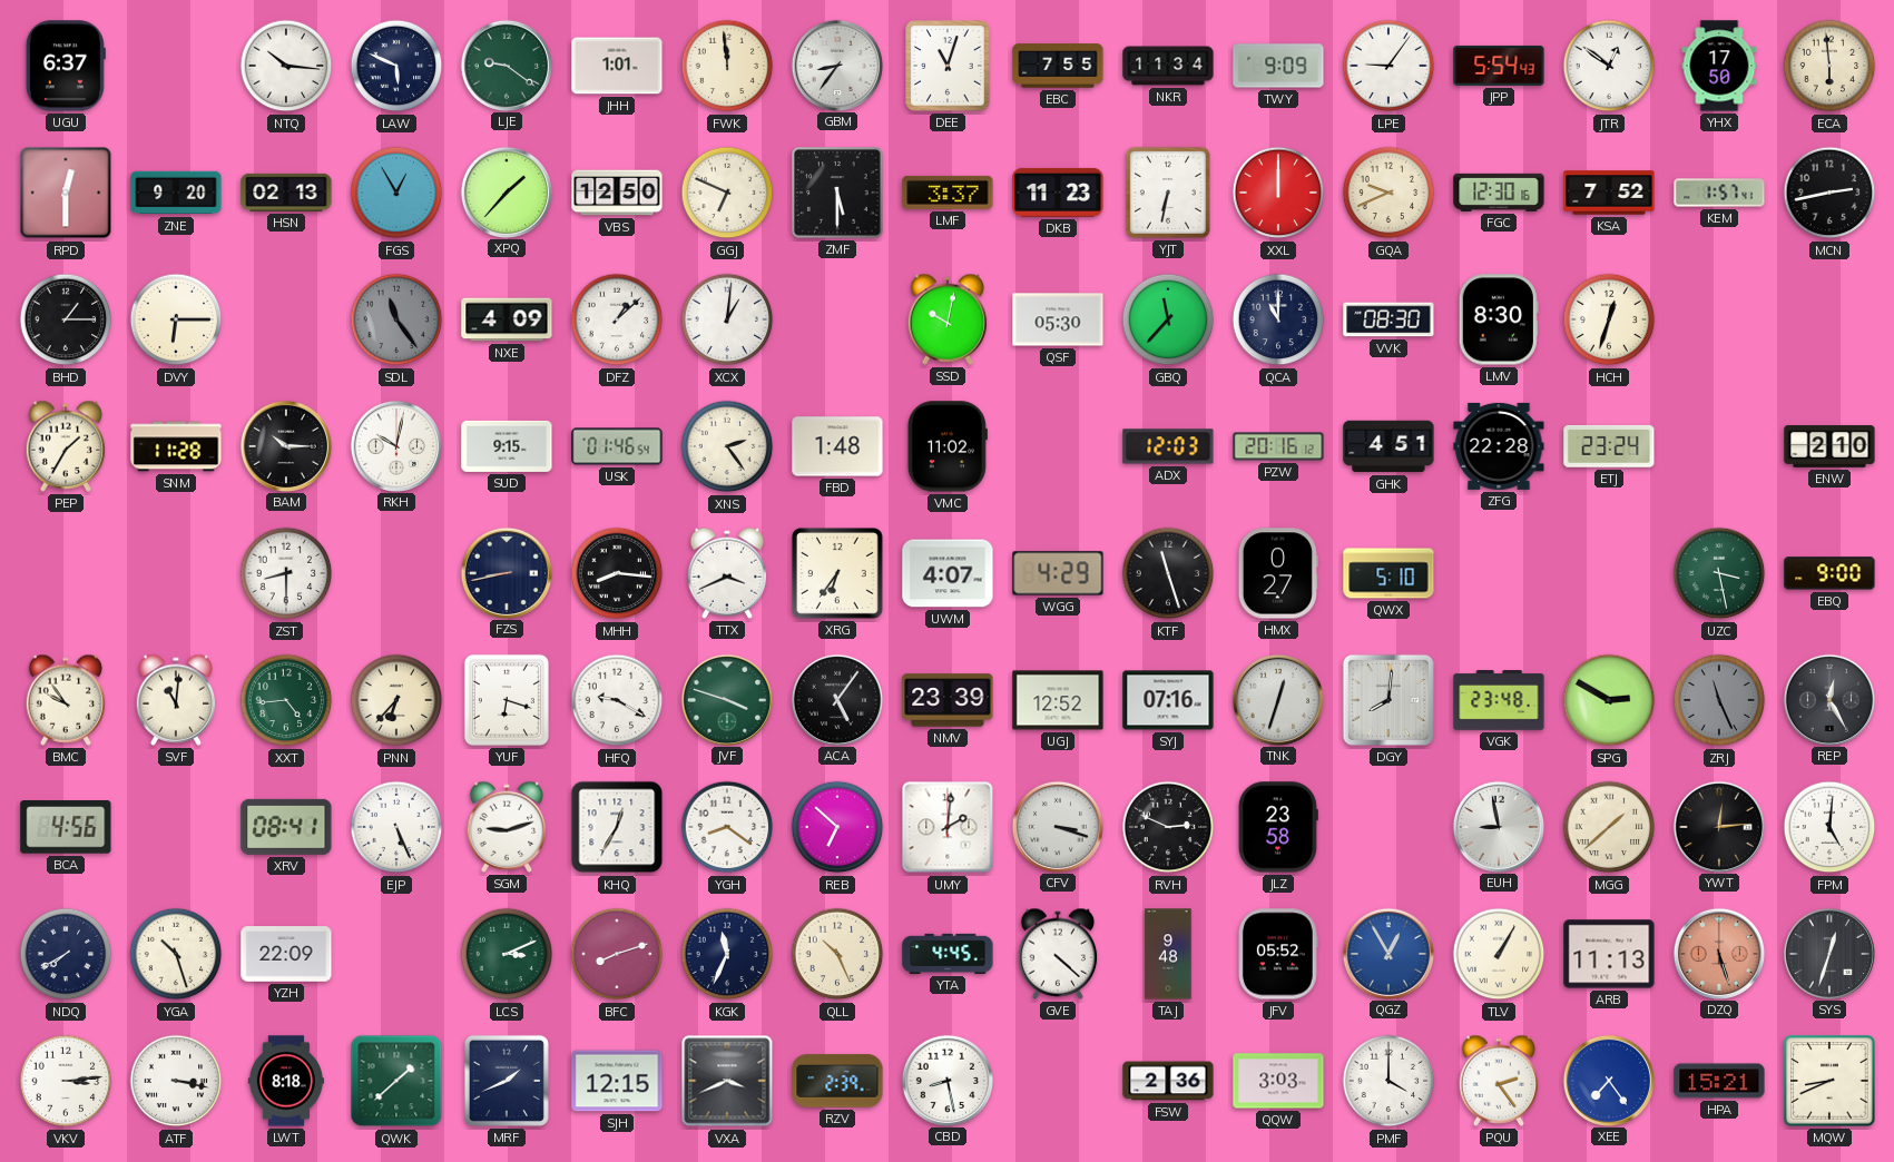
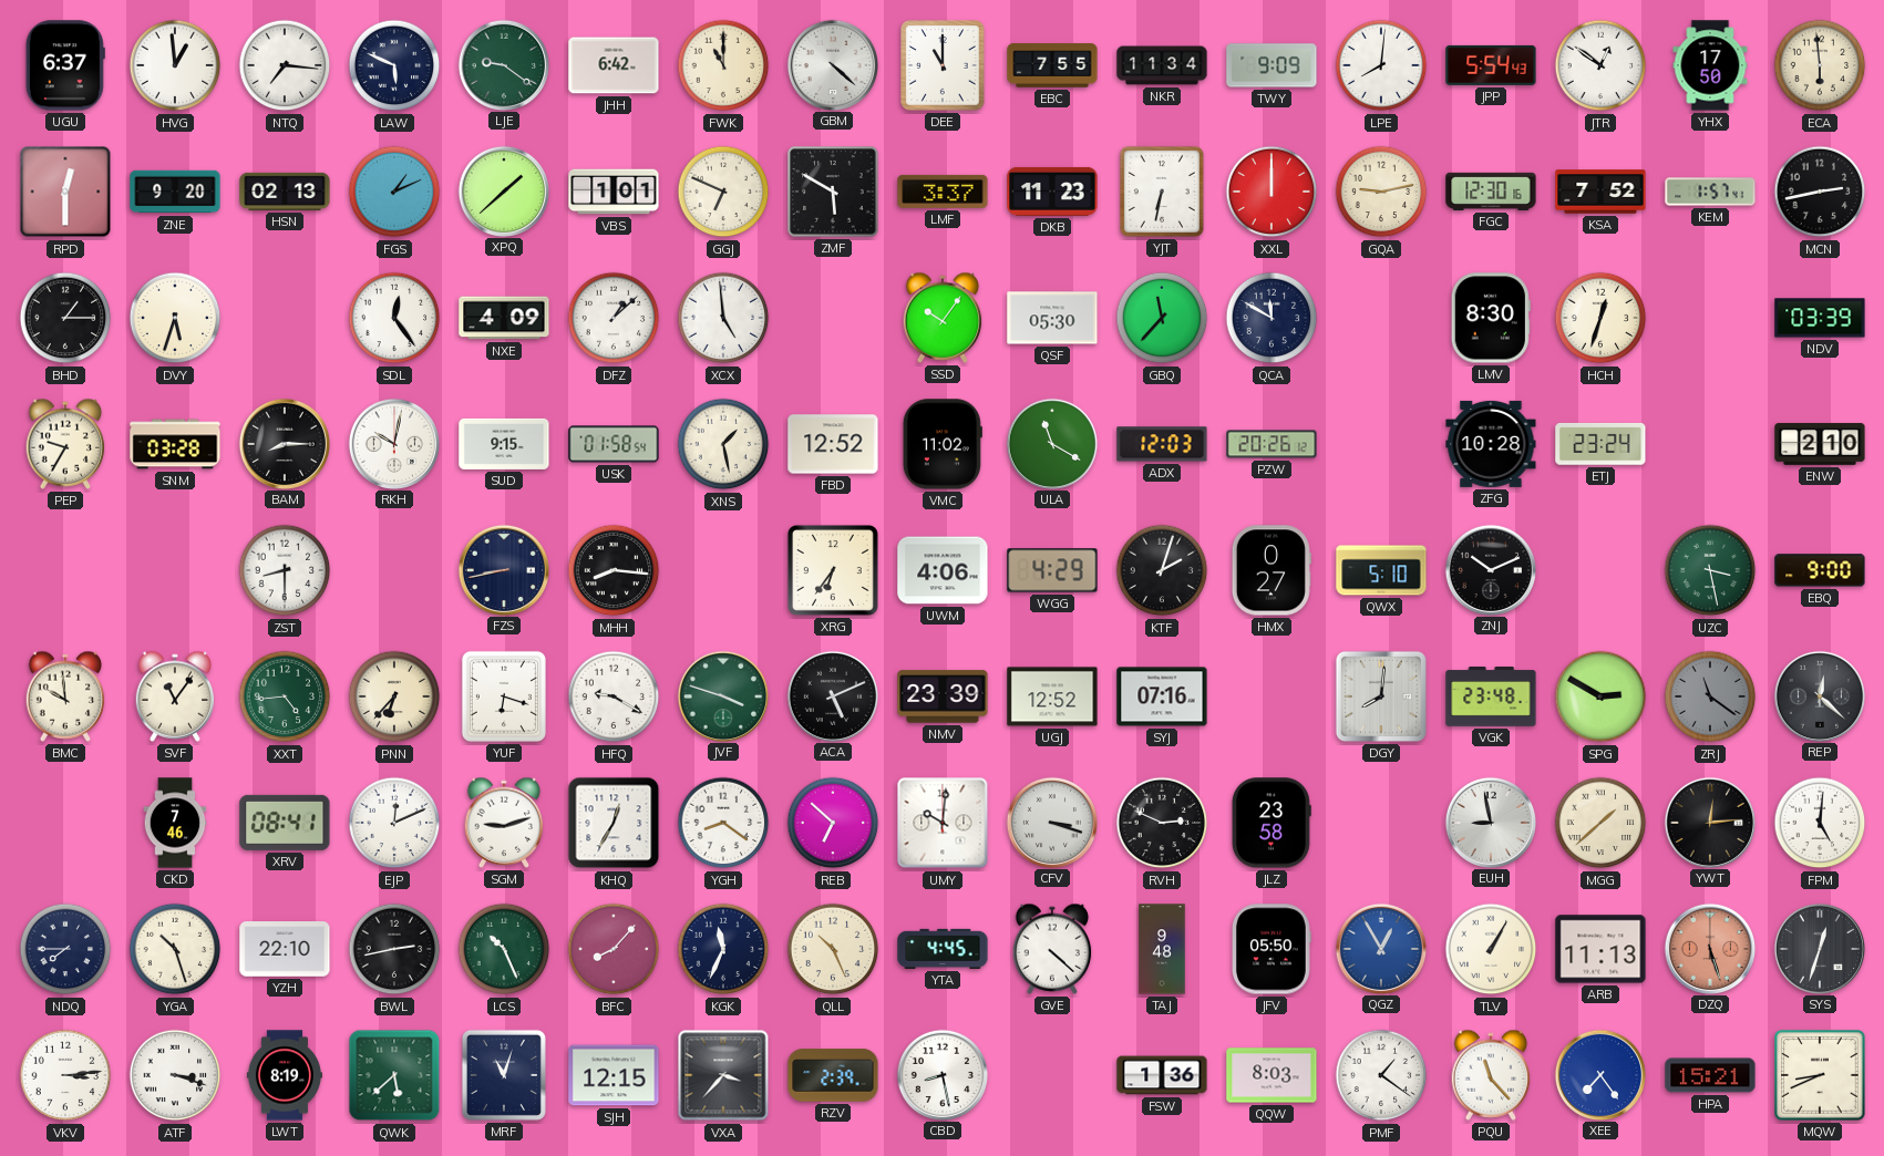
HVG: none -> 12:59
NTQ: 10:16 -> 7:16
JHH: 1:01 -> 6:42
FWK: 11:59 -> 11:00
GBM: 8:36 -> 4:22
DEE: 11:03 -> 11:00
LPE: 9:06 -> 8:01
FGS: 12:55 -> 1:11
XPQ: 1:37 -> 1:38
VBS: 12:50 -> 1:01
ZMF: 5:30 -> 5:50
GQA: 9:41 -> 9:13
DVY: 6:15 -> 5:33
SDL: 11:24 -> 12:24
SDL dial: grey -> white
XCX: 1:01 -> 4:59
SSD: 10:02 -> 10:06
QCA: 11:00 -> 11:50
VVK: 08:30 -> none
NDV: none -> 03:39
PEP: 1:35 -> 9:35
SNM: 11:28 -> 03:28
BAM: 10:15 -> 8:15
USK: 01:46 -> 01:58
XNS: 2:24 -> 1:28
FBD: 1:48 -> 12:52
ULA: none -> 11:20
PZW: 20:16 -> 20:26
GHK: 4:51 -> none
ZFG: 22:28 -> 10:28
TTX: 3:41 -> none
UWM: 4:07 -> 4:06
KTF: 11:27 -> 2:03
ZNJ: none -> 10:11
BMC: 9:54 -> 9:59
SVF: 11:01 -> 11:06
ACA: 5:06 -> 5:11
TNK: 12:33 -> none
ZRJ: 11:26 -> 11:21
REP: 12:25 -> 12:22
BCA: 4:56 -> none
CKD: none -> 7:46
EJP: 5:26 -> 12:11
UMY: 2:01 -> 10:01
NDQ: 7:40 -> 7:45
YZH: 22:09 -> 22:10
BWL: none -> 2:43
LCS: 3:11 -> 10:26
BFC: 8:12 -> 8:07
JFV: 05:52 -> 05:50
ATF: 3:17 -> 3:18
LWT: 8:18 -> 8:19
QWK: 1:38 -> 5:38
MRF: 1:41 -> 11:03
VXA: 3:41 -> 3:37
FSW: 2:36 -> 1:36
QQW: 3:03 -> 8:03
PMF: 4:00 -> 1:21
PQU: 2:24 -> 11:23
